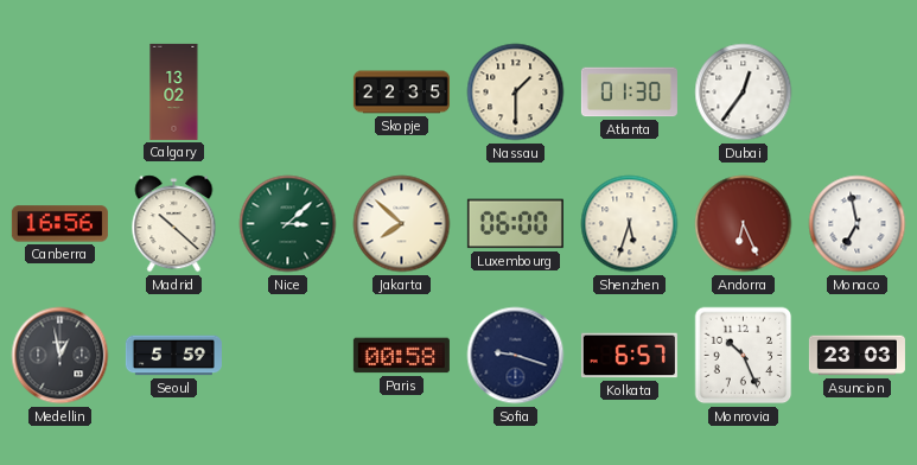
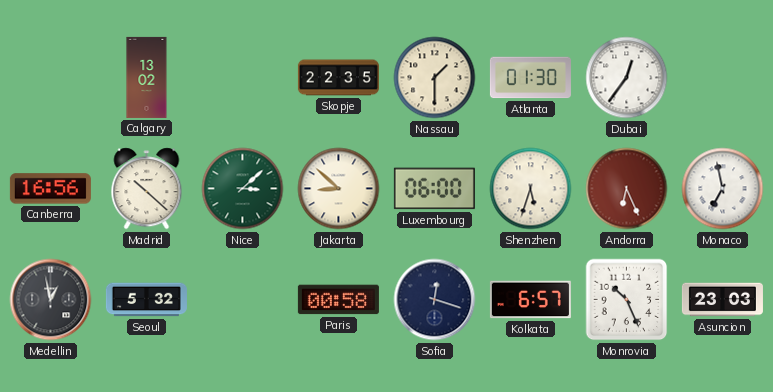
Jakarta: 7:52 -> 8:52
Seoul: 5:59 -> 5:32
Sofia: 9:18 -> 12:18
